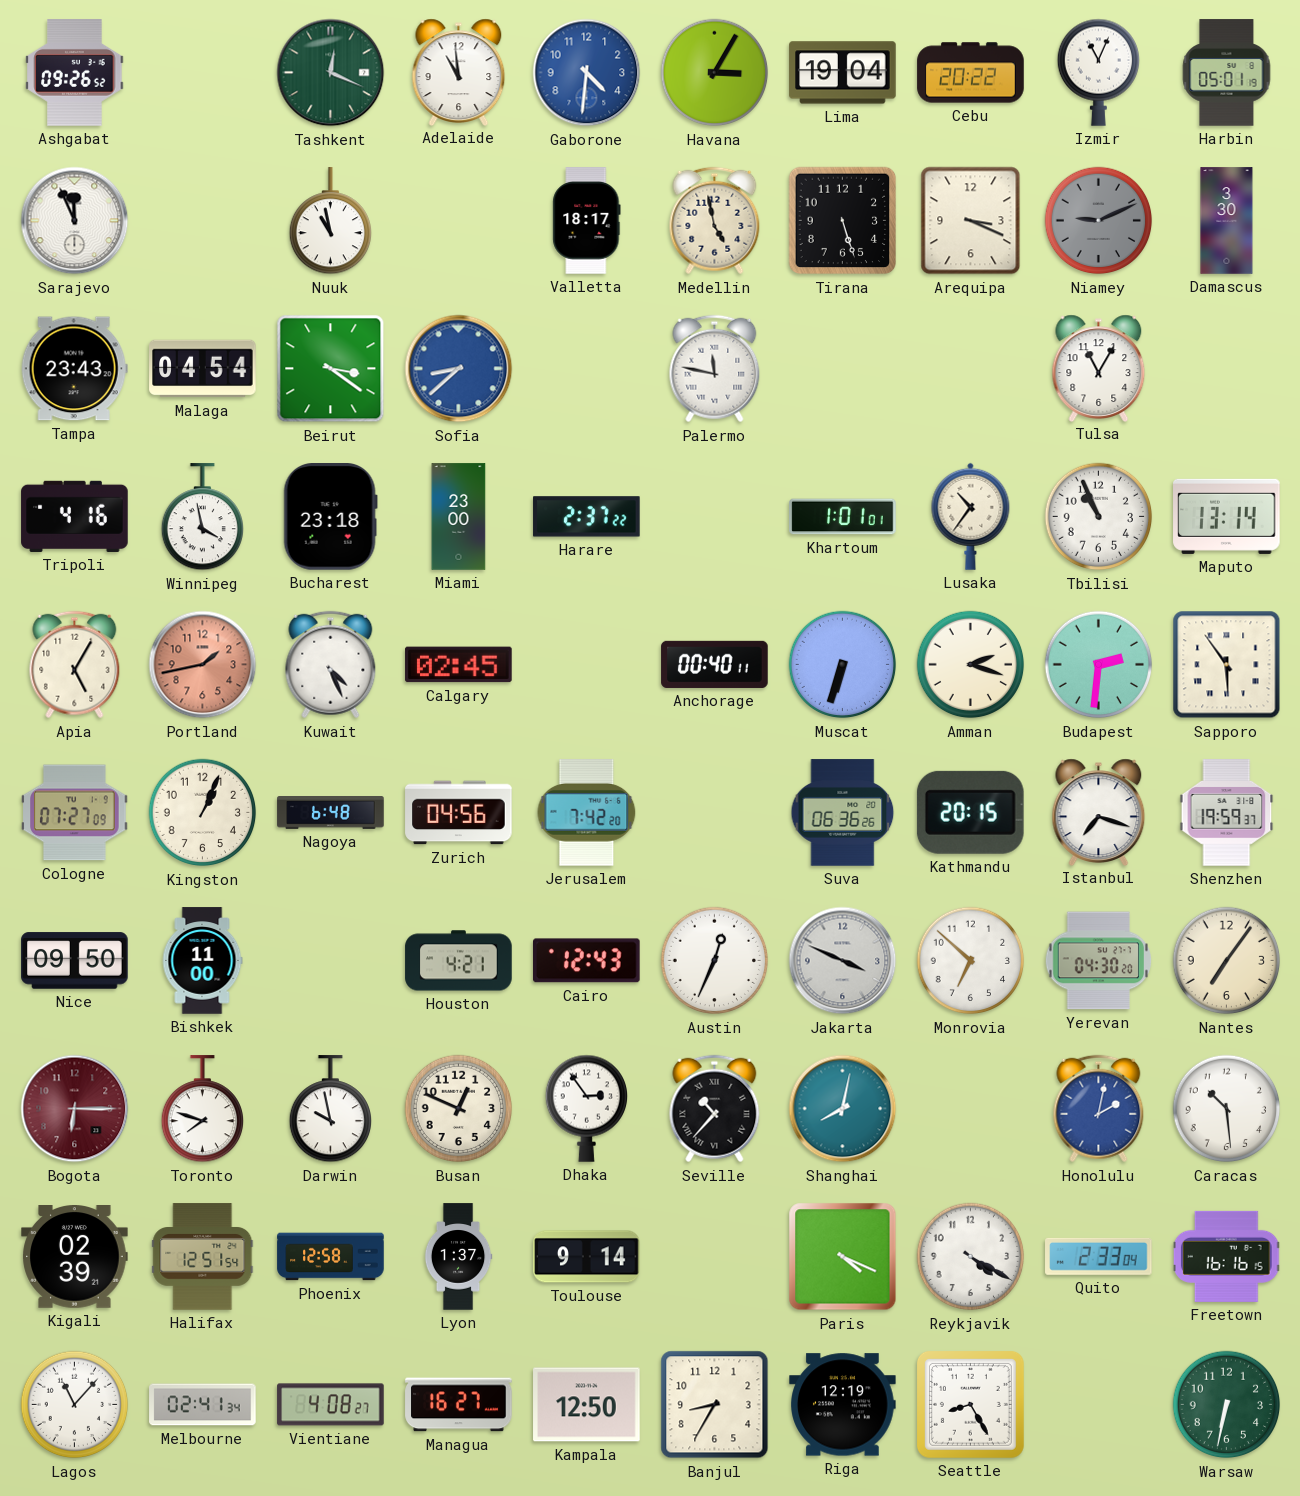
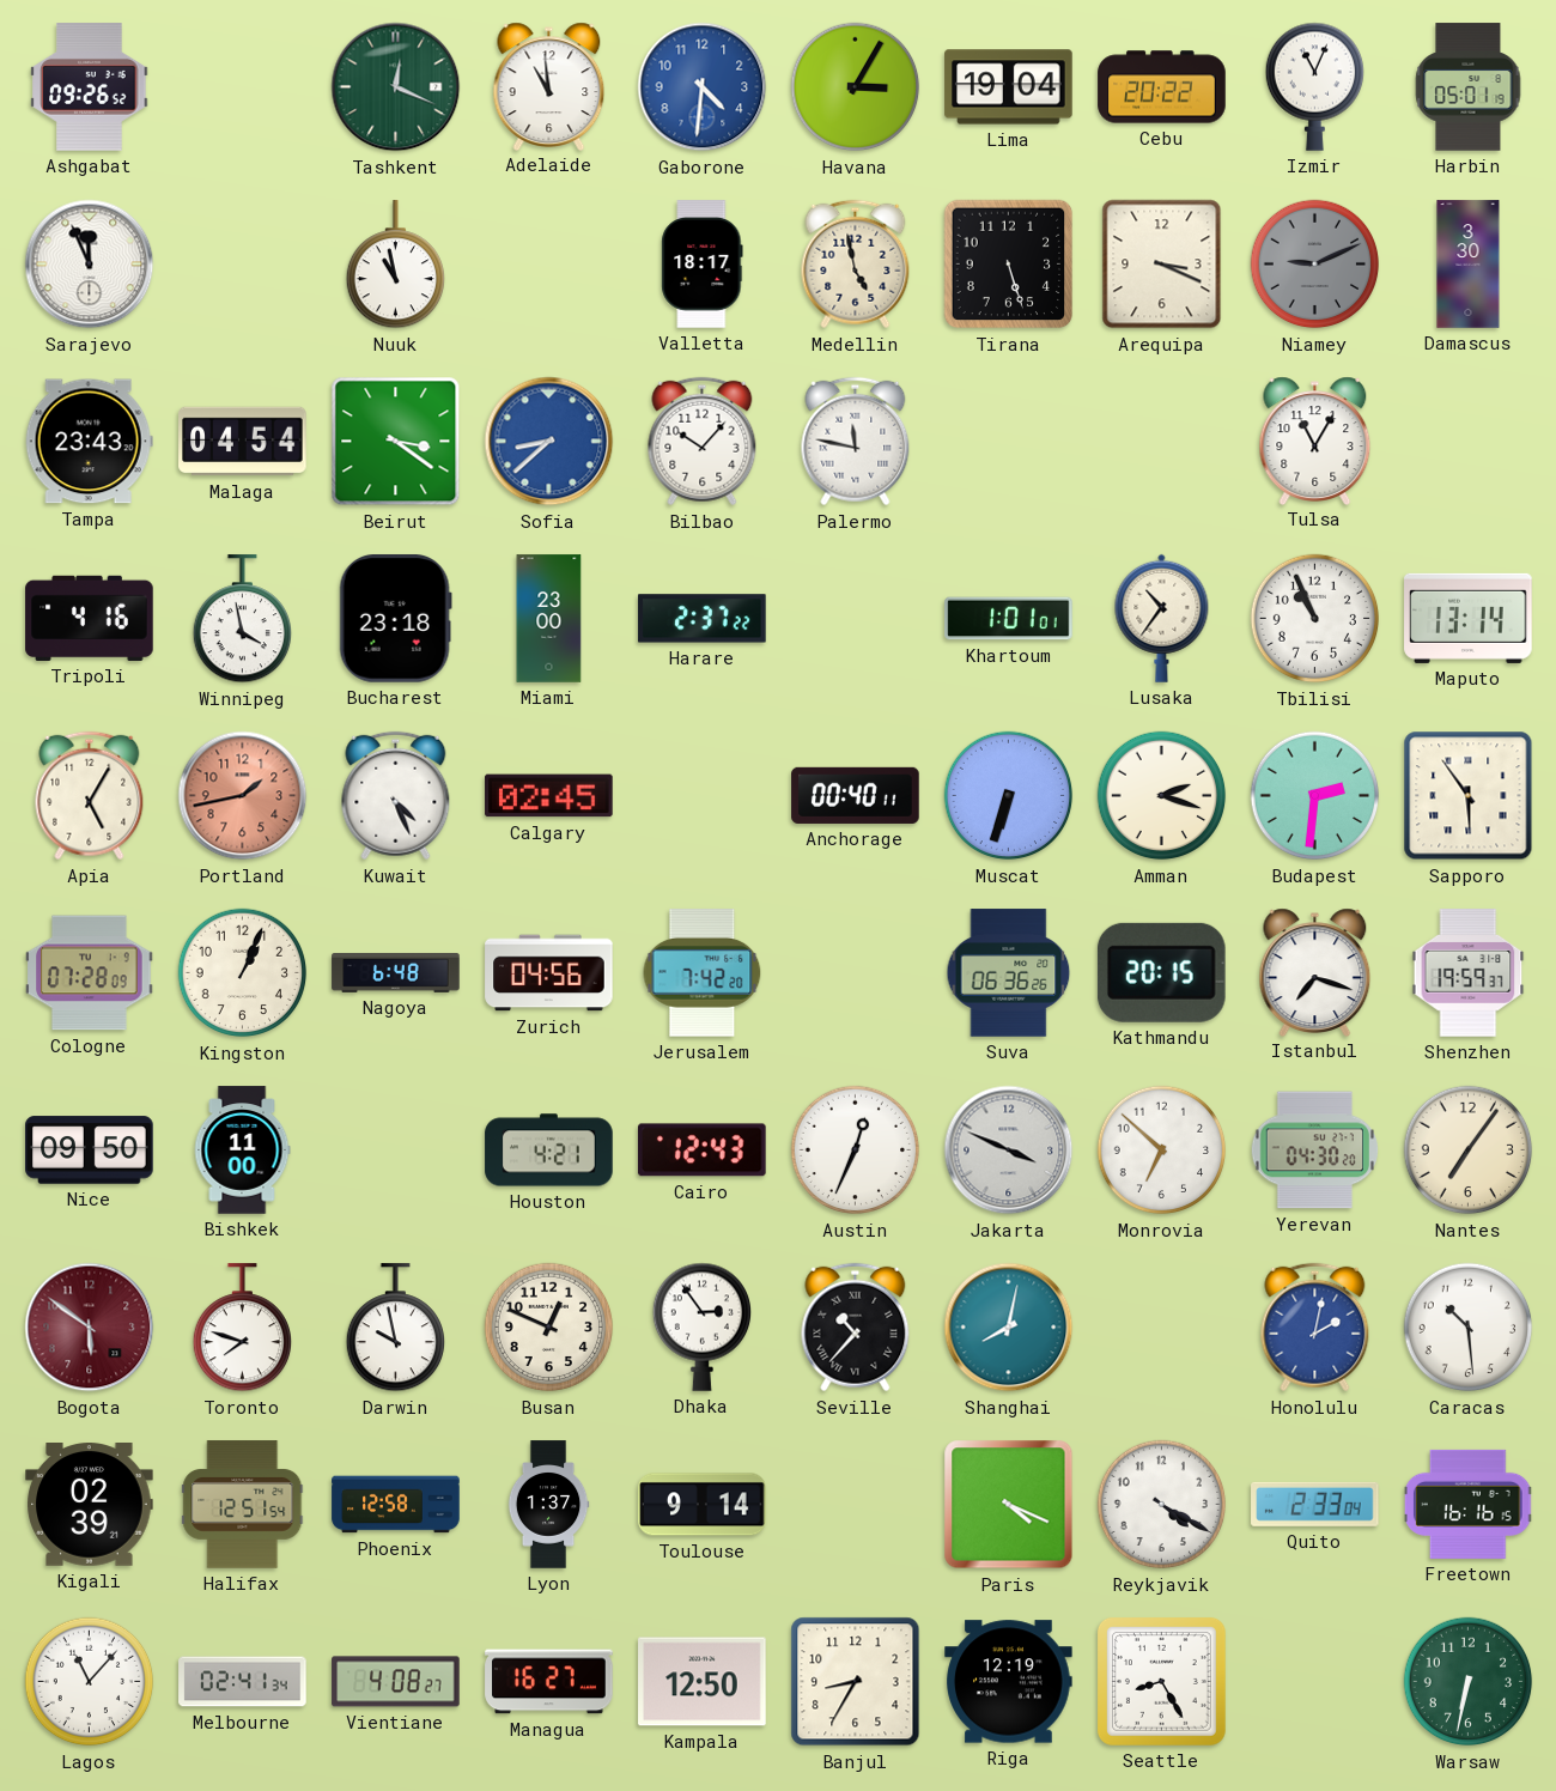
Bilbao: none -> 10:07
Cologne: 07:27 -> 07:28
Bogota: 6:15 -> 5:51
